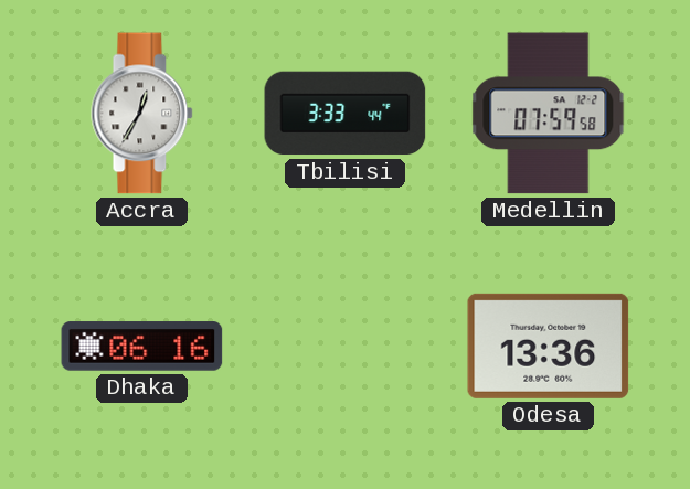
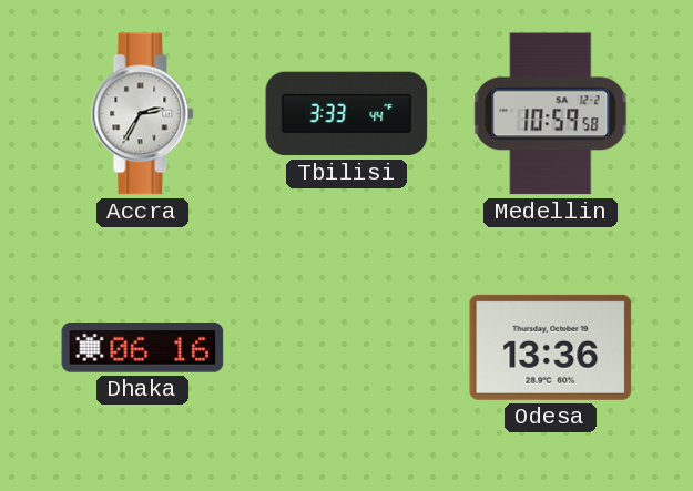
Accra: 12:35 -> 2:35
Medellin: 07:59 -> 10:59
